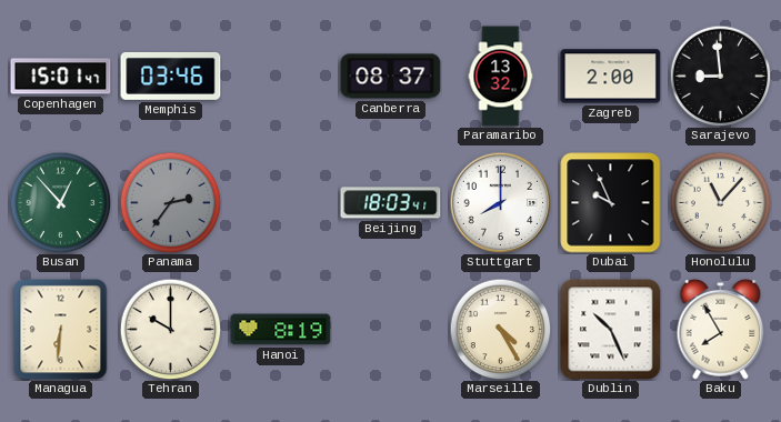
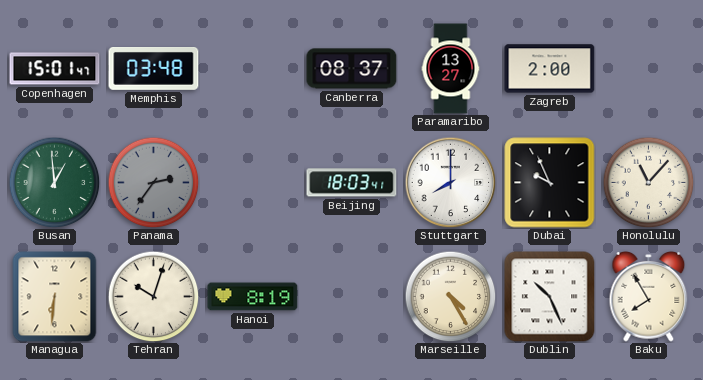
Memphis: 03:46 -> 03:48
Paramaribo: 13:32 -> 13:27
Sarajevo: 8:59 -> none
Busan: 12:53 -> 12:59
Tehran: 10:00 -> 10:03
